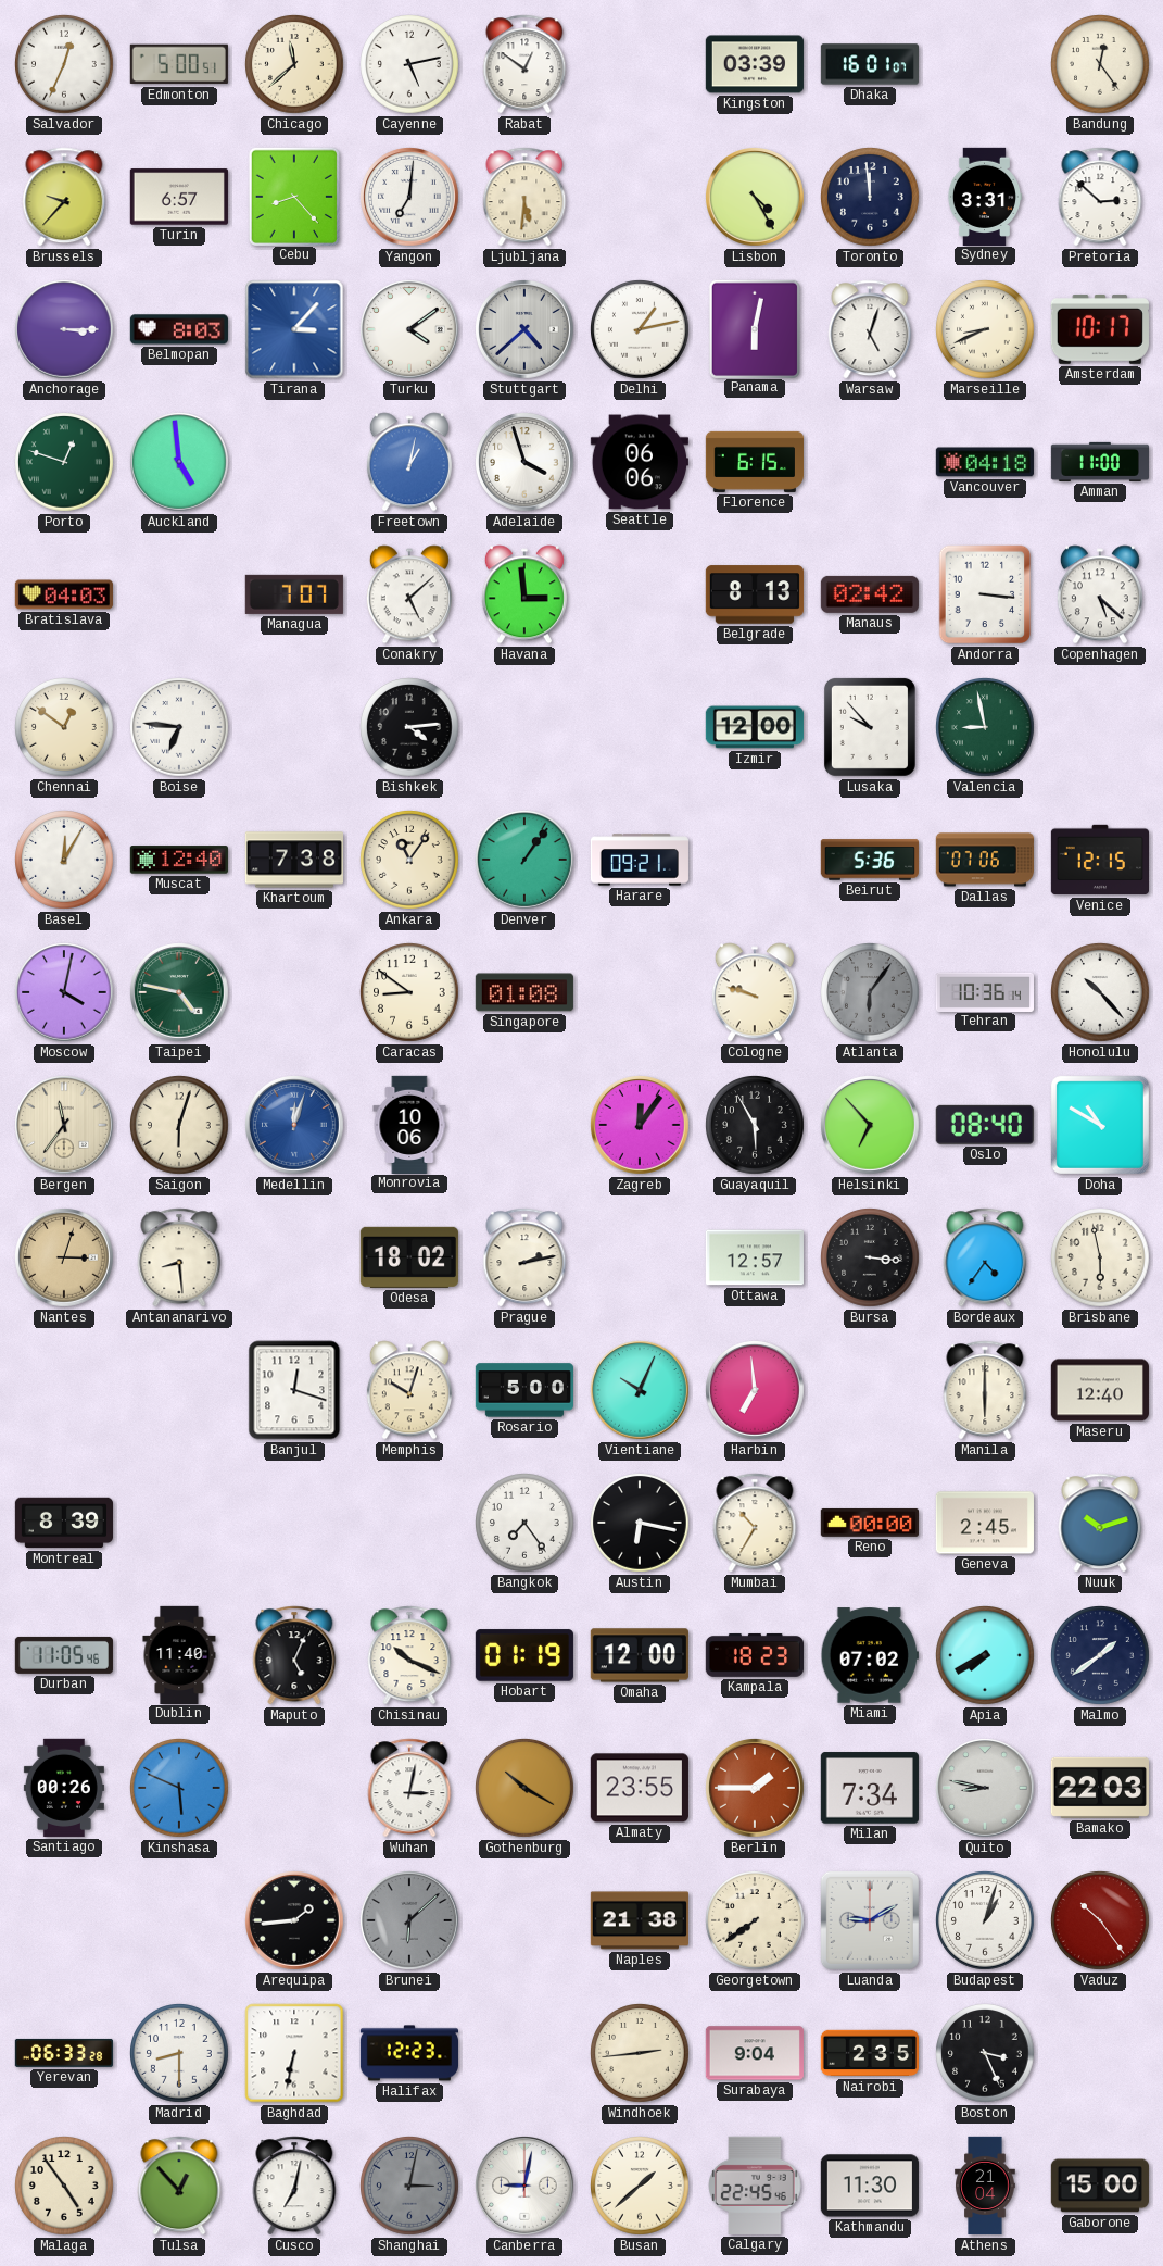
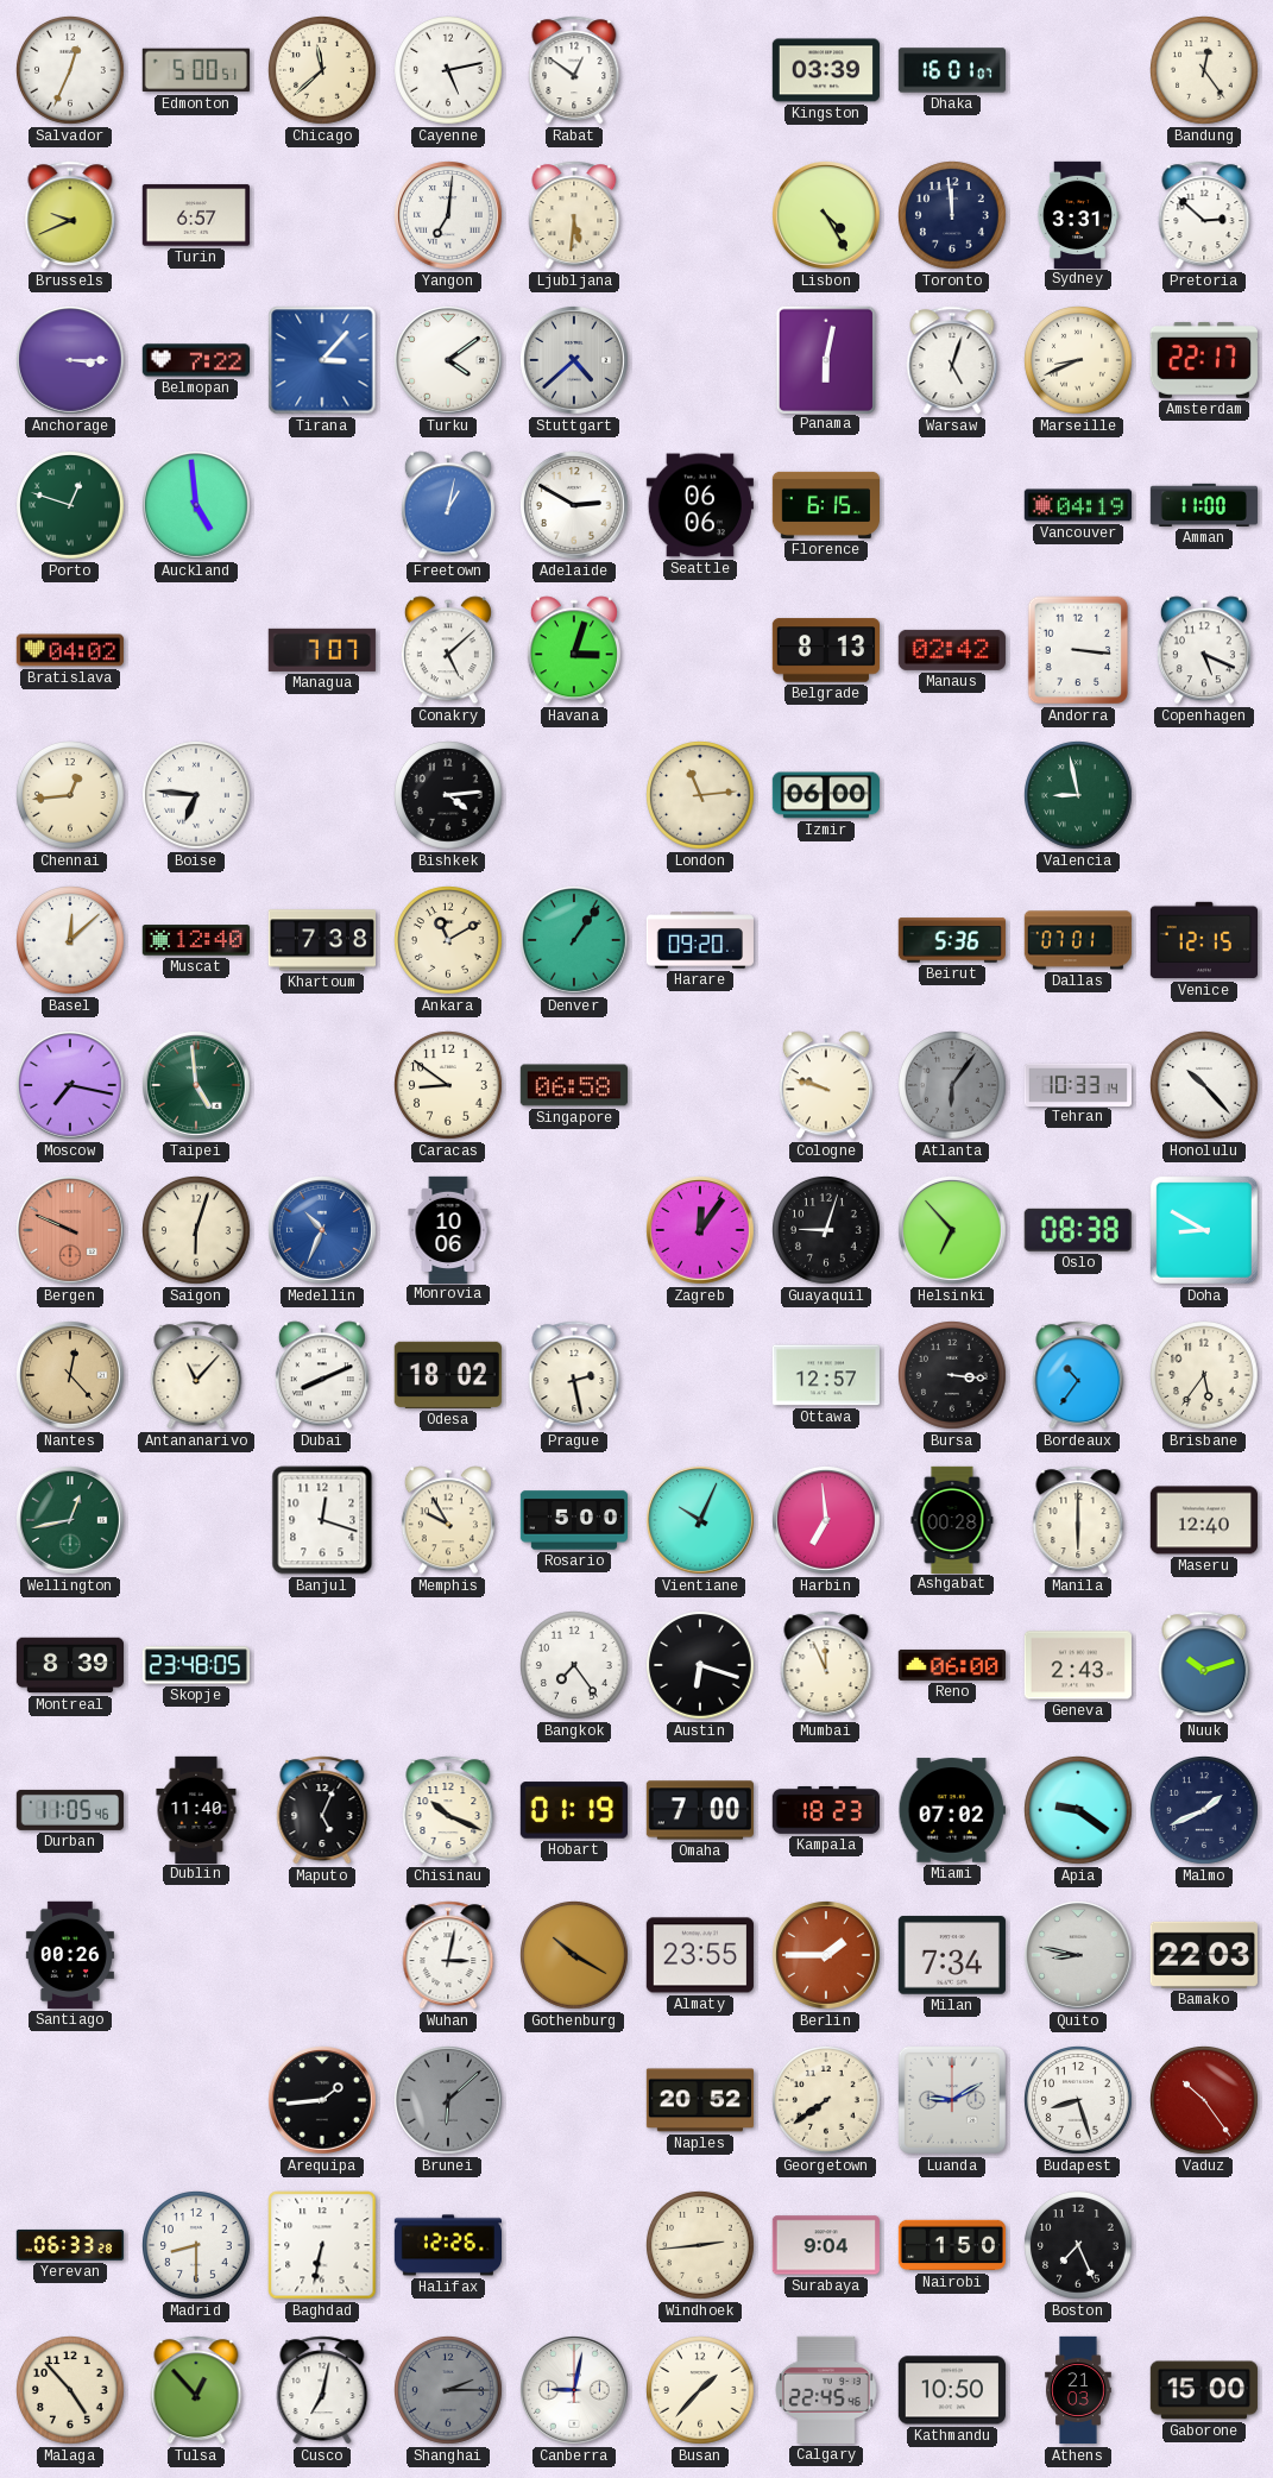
Brussels: 9:37 -> 9:41
Cebu: 8:23 -> none
Belmopan: 8:03 -> 7:22
Delhi: 1:13 -> none
Amsterdam: 10:17 -> 22:17
Adelaide: 3:57 -> 2:50
Vancouver: 04:18 -> 04:19
Bratislava: 04:03 -> 04:02
Havana: 2:59 -> 3:03
Copenhagen: 5:22 -> 5:19
Chennai: 12:51 -> 12:44
London: none -> 11:14
Izmir: 12:00 -> 06:00
Lusaka: 9:53 -> none
Basel: 12:05 -> 12:08
Ankara: 11:06 -> 11:10
Harare: 09:21 -> 09:20
Dallas: 07:06 -> 07:01
Moscow: 4:02 -> 7:17
Taipei: 4:47 -> 4:59
Singapore: 01:08 -> 06:58
Tehran: 10:36 -> 10:33
Bergen: 11:36 -> 9:49
Bergen dial: cream -> salmon
Medellin: 12:03 -> 10:34
Guayaquil: 5:55 -> 9:03
Oslo: 08:40 -> 08:38
Doha: 10:50 -> 8:50
Nantes: 3:03 -> 12:23
Antananarivo: 8:29 -> 11:07
Dubai: none -> 8:11
Prague: 2:13 -> 2:28
Bordeaux: 4:36 -> 10:36
Brisbane: 5:58 -> 5:36
Wellington: none -> 12:43
Memphis: 10:03 -> 9:55
Ashgabat: none -> 00:28
Skopje: none -> 23:48
Austin: 6:17 -> 6:18
Mumbai: 10:35 -> 11:56
Reno: 00:00 -> 06:00
Geneva: 2:45 -> 2:43
Omaha: 12:00 -> 7:00
Apia: 7:40 -> 9:21
Malmo: 1:39 -> 1:41
Kinshasa: 5:49 -> none
Naples: 21:38 -> 20:52
Budapest: 1:03 -> 8:27
Halifax: 12:23 -> 12:26
Nairobi: 2:35 -> 1:50
Boston: 3:26 -> 7:26
Malaga: 4:54 -> 4:53
Shanghai: 3:02 -> 2:15
Busan: 1:38 -> 1:37
Kathmandu: 11:30 -> 10:50
Athens: 21:04 -> 21:03
